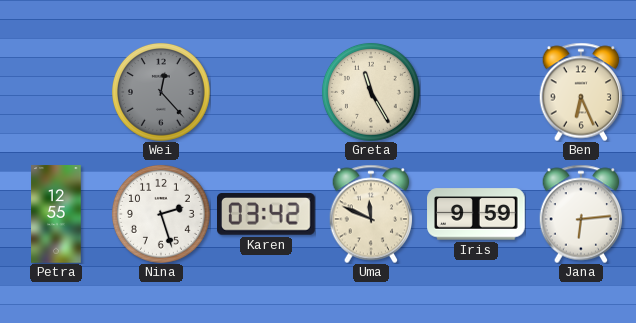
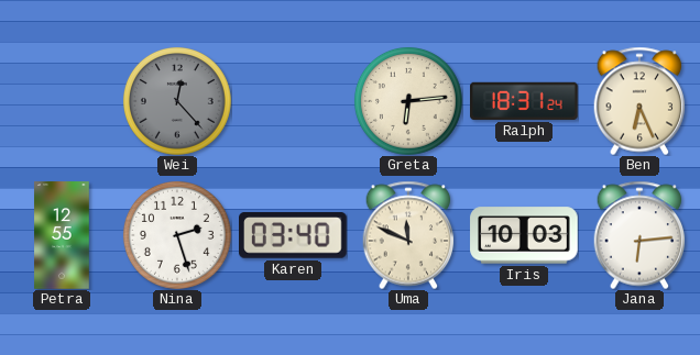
Greta: 11:25 -> 6:14
Ralph: none -> 18:31
Karen: 03:42 -> 03:40
Iris: 9:59 -> 10:03
